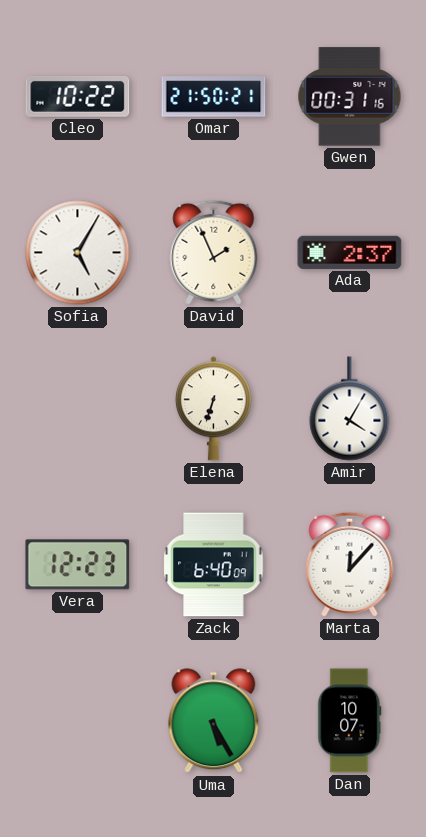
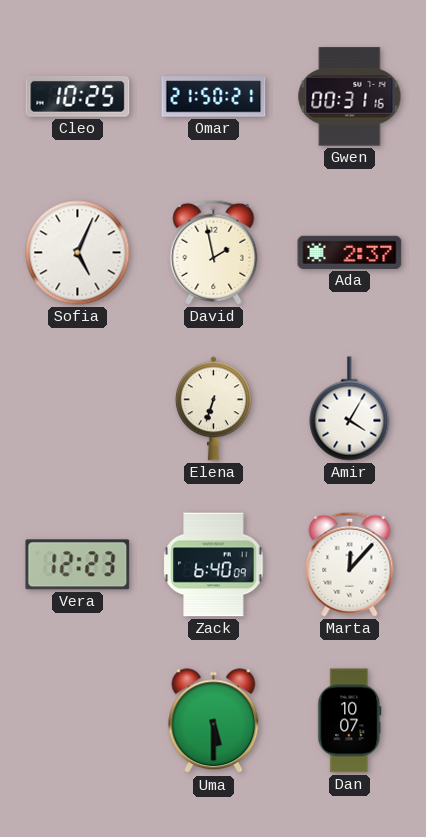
Cleo: 10:22 -> 10:25
Sofia: 5:05 -> 5:04
David: 1:56 -> 1:58
Uma: 5:25 -> 5:30
